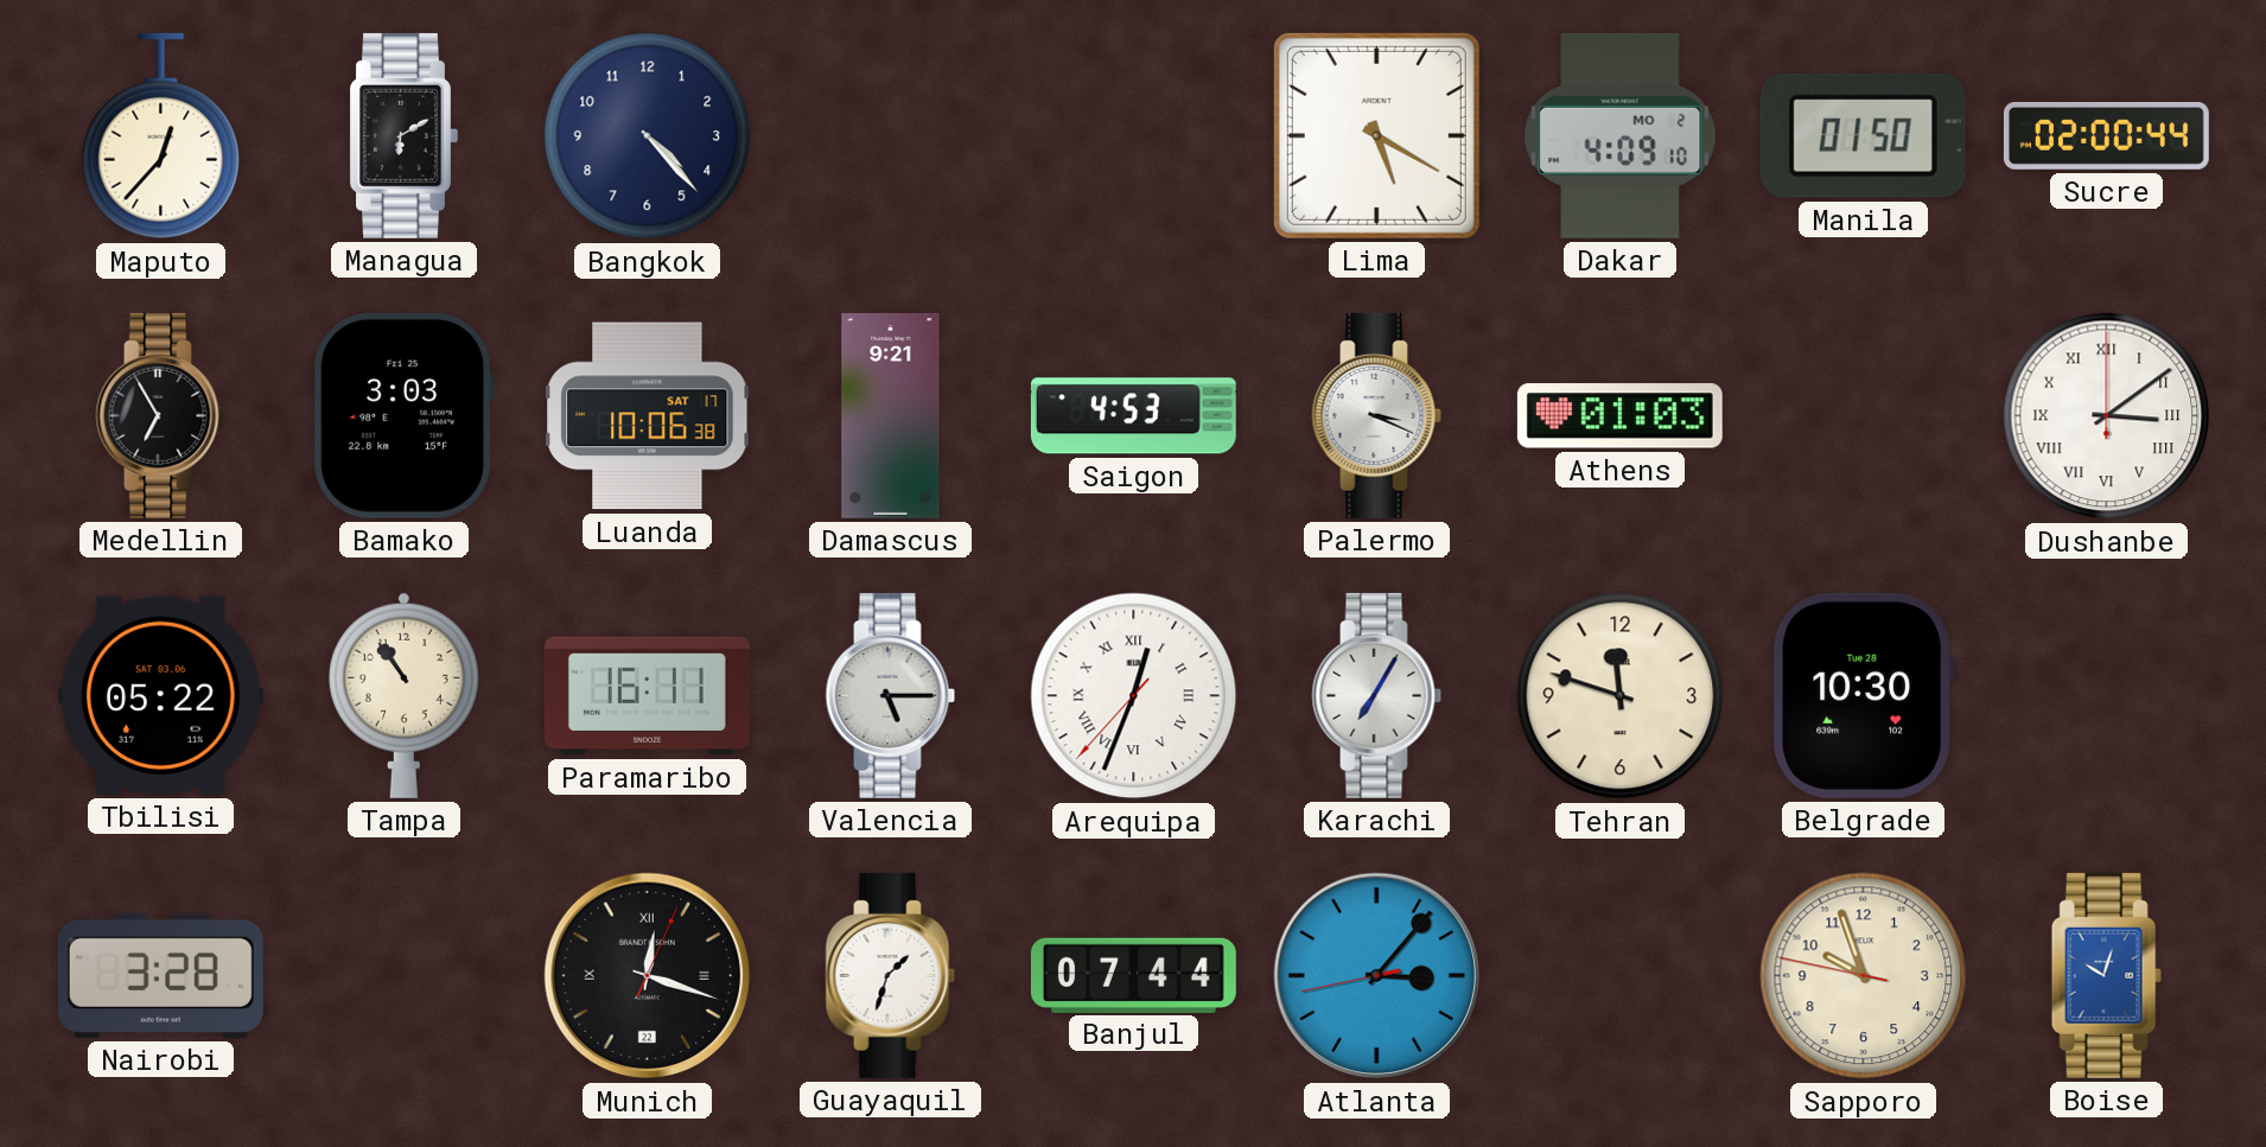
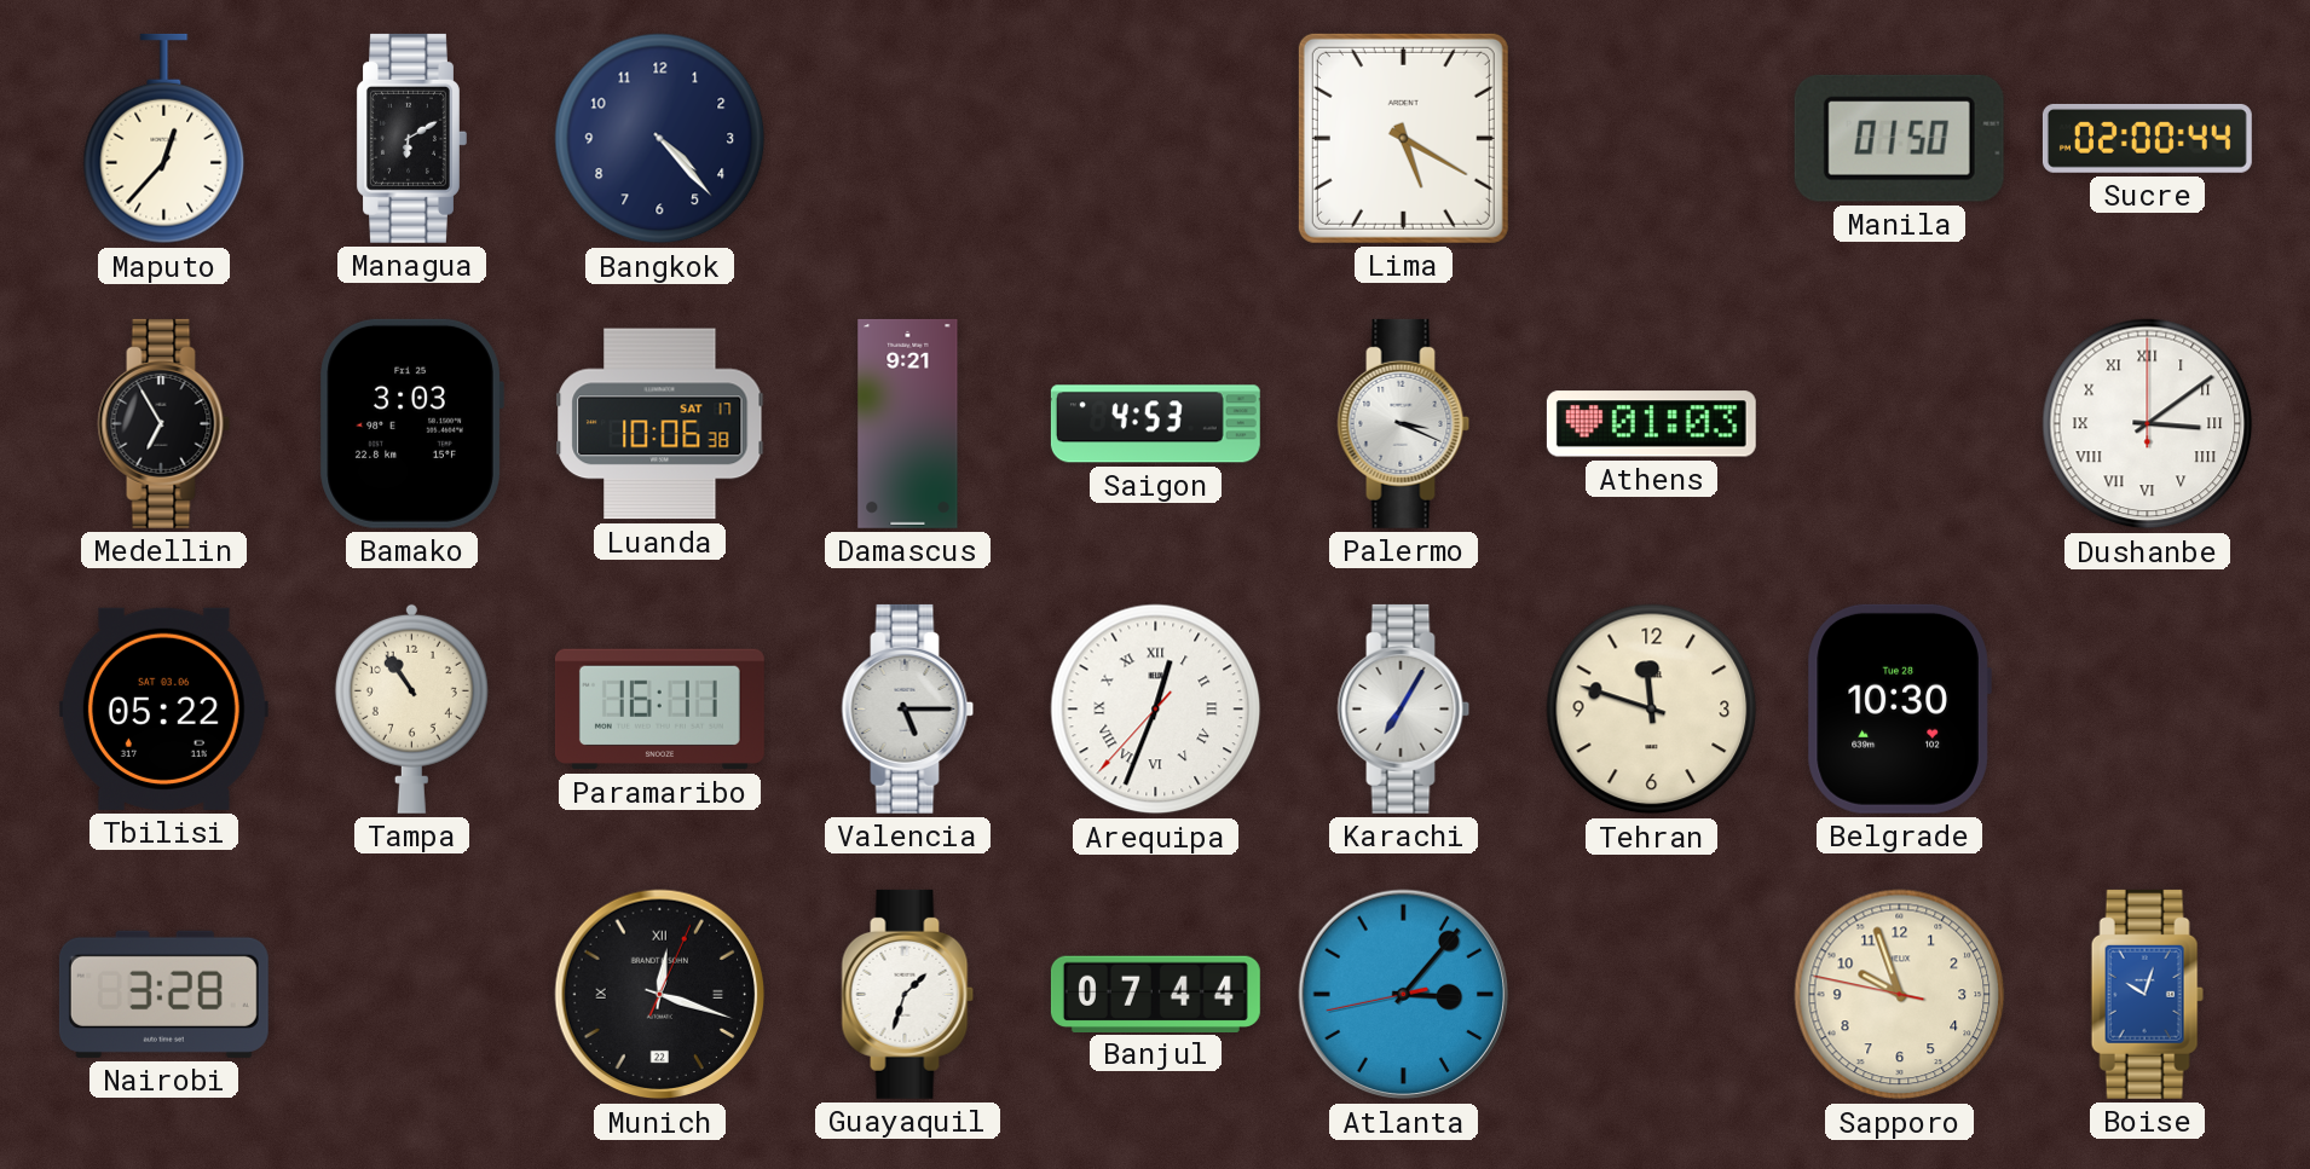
Dakar: 4:09 -> none
